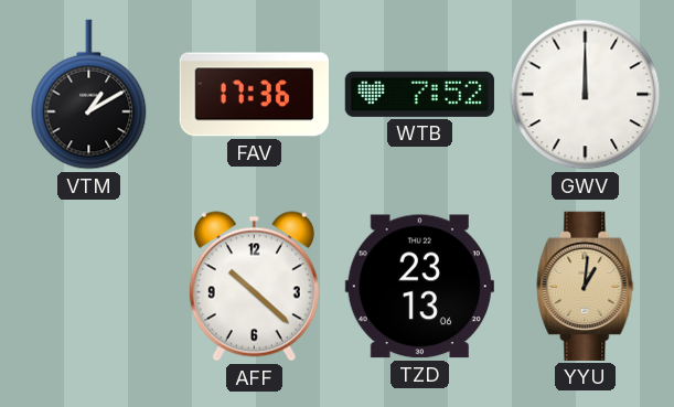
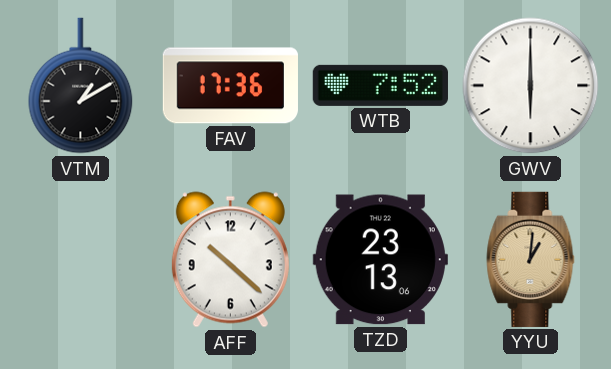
GWV: 12:00 -> 6:00
